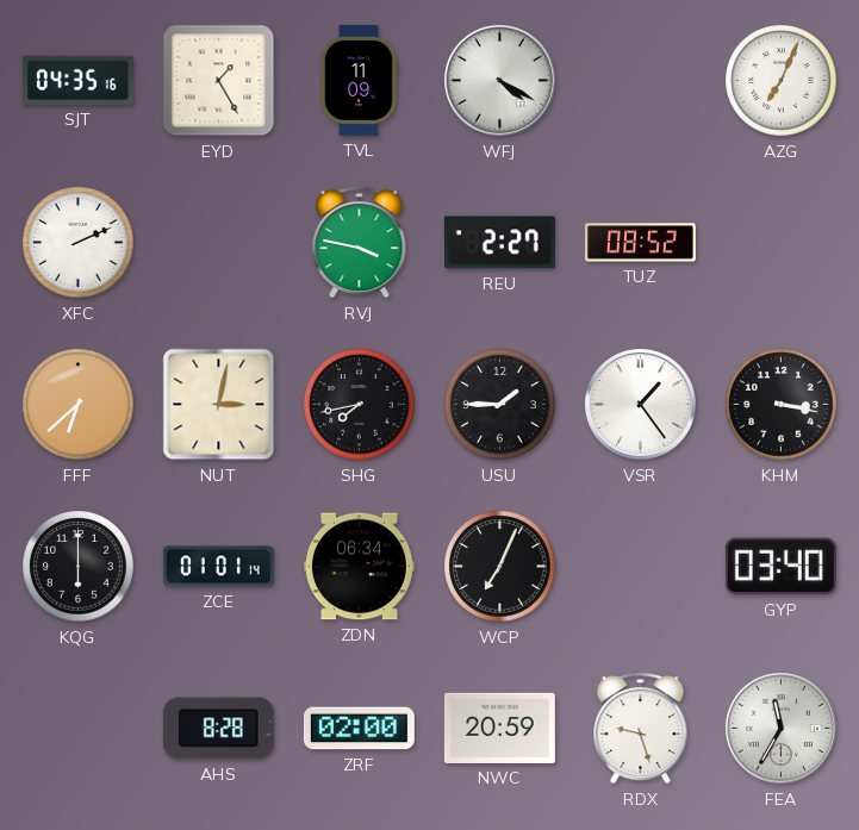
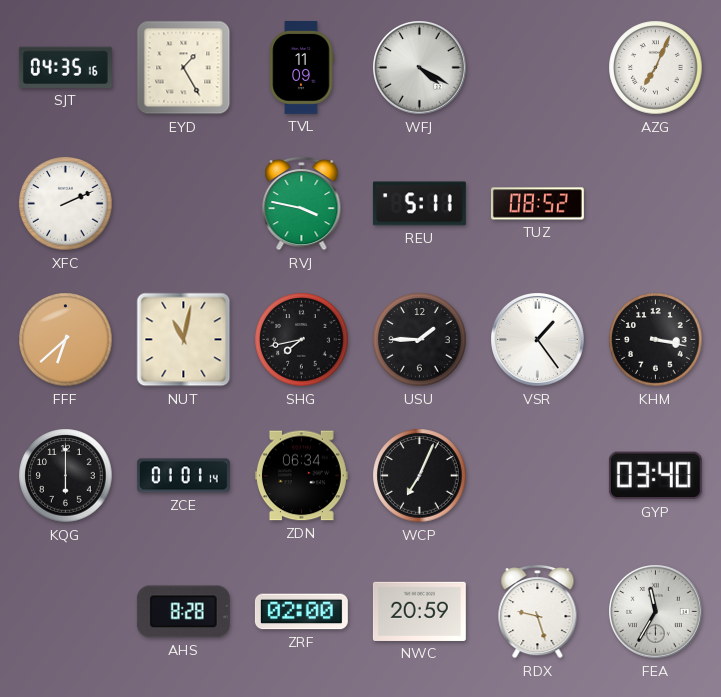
REU: 2:27 -> 5:11
NUT: 3:02 -> 11:02
